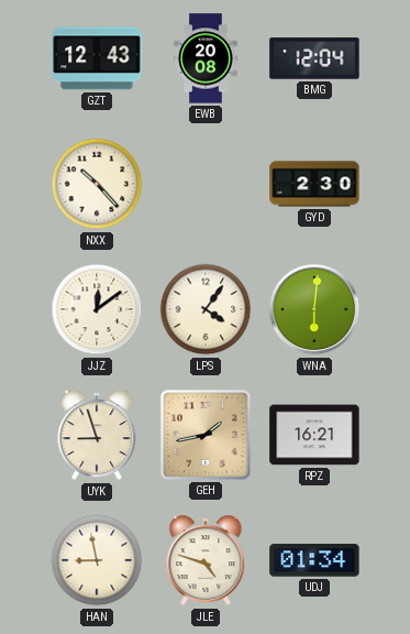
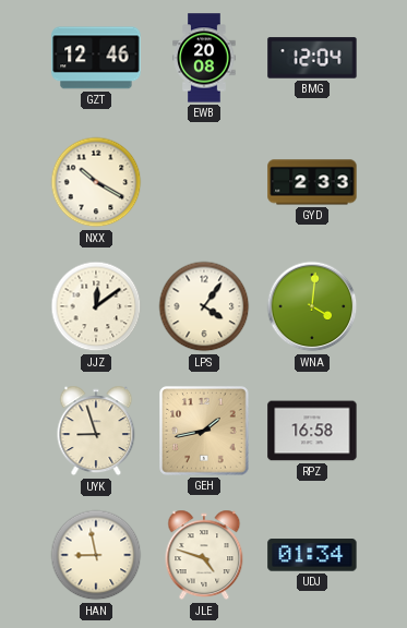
GZT: 12:43 -> 12:46
NXX: 10:23 -> 10:20
GYD: 2:30 -> 2:33
WNA: 6:01 -> 4:01
RPZ: 16:21 -> 16:58
